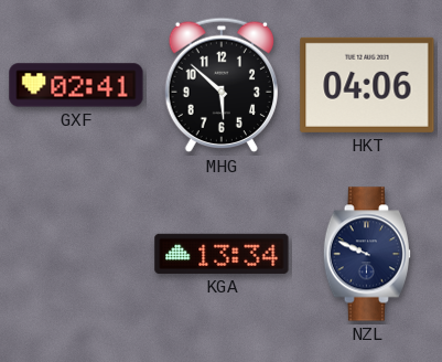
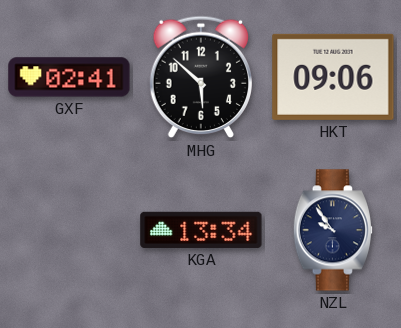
HKT: 04:06 -> 09:06
NZL: 9:49 -> 9:54
